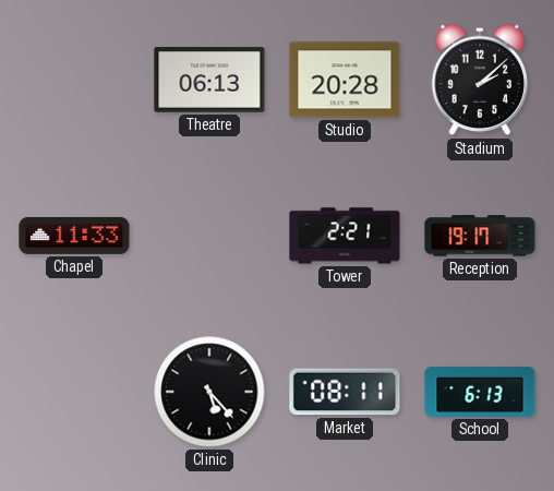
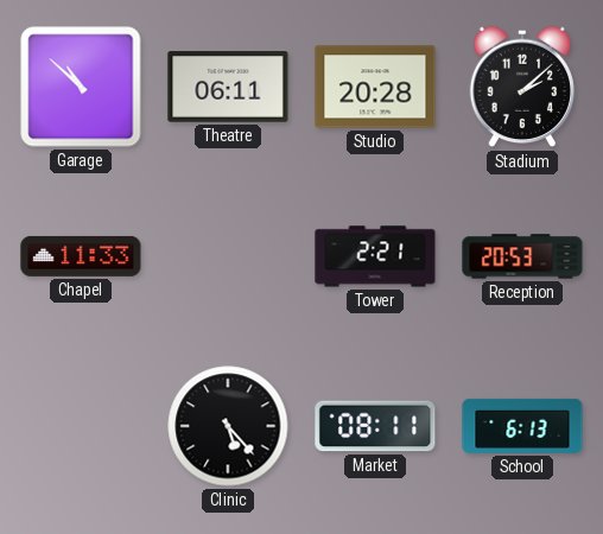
Garage: none -> 10:52
Theatre: 06:13 -> 06:11
Reception: 19:17 -> 20:53
